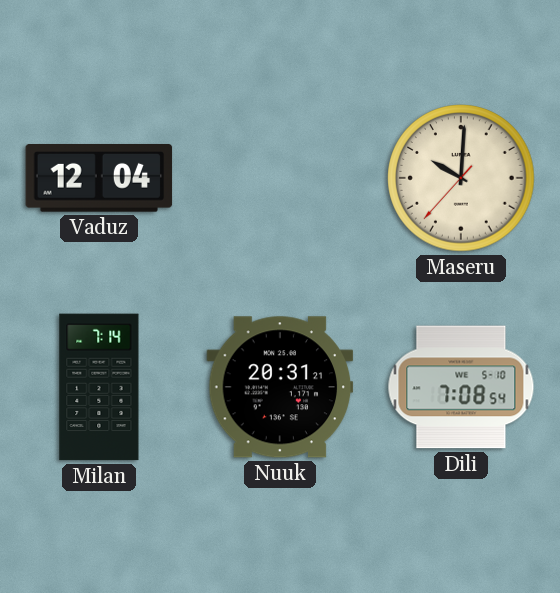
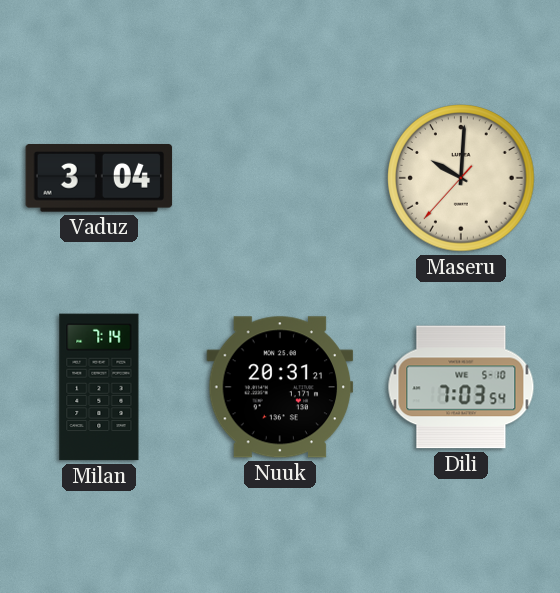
Vaduz: 12:04 -> 3:04
Dili: 7:08 -> 7:03
